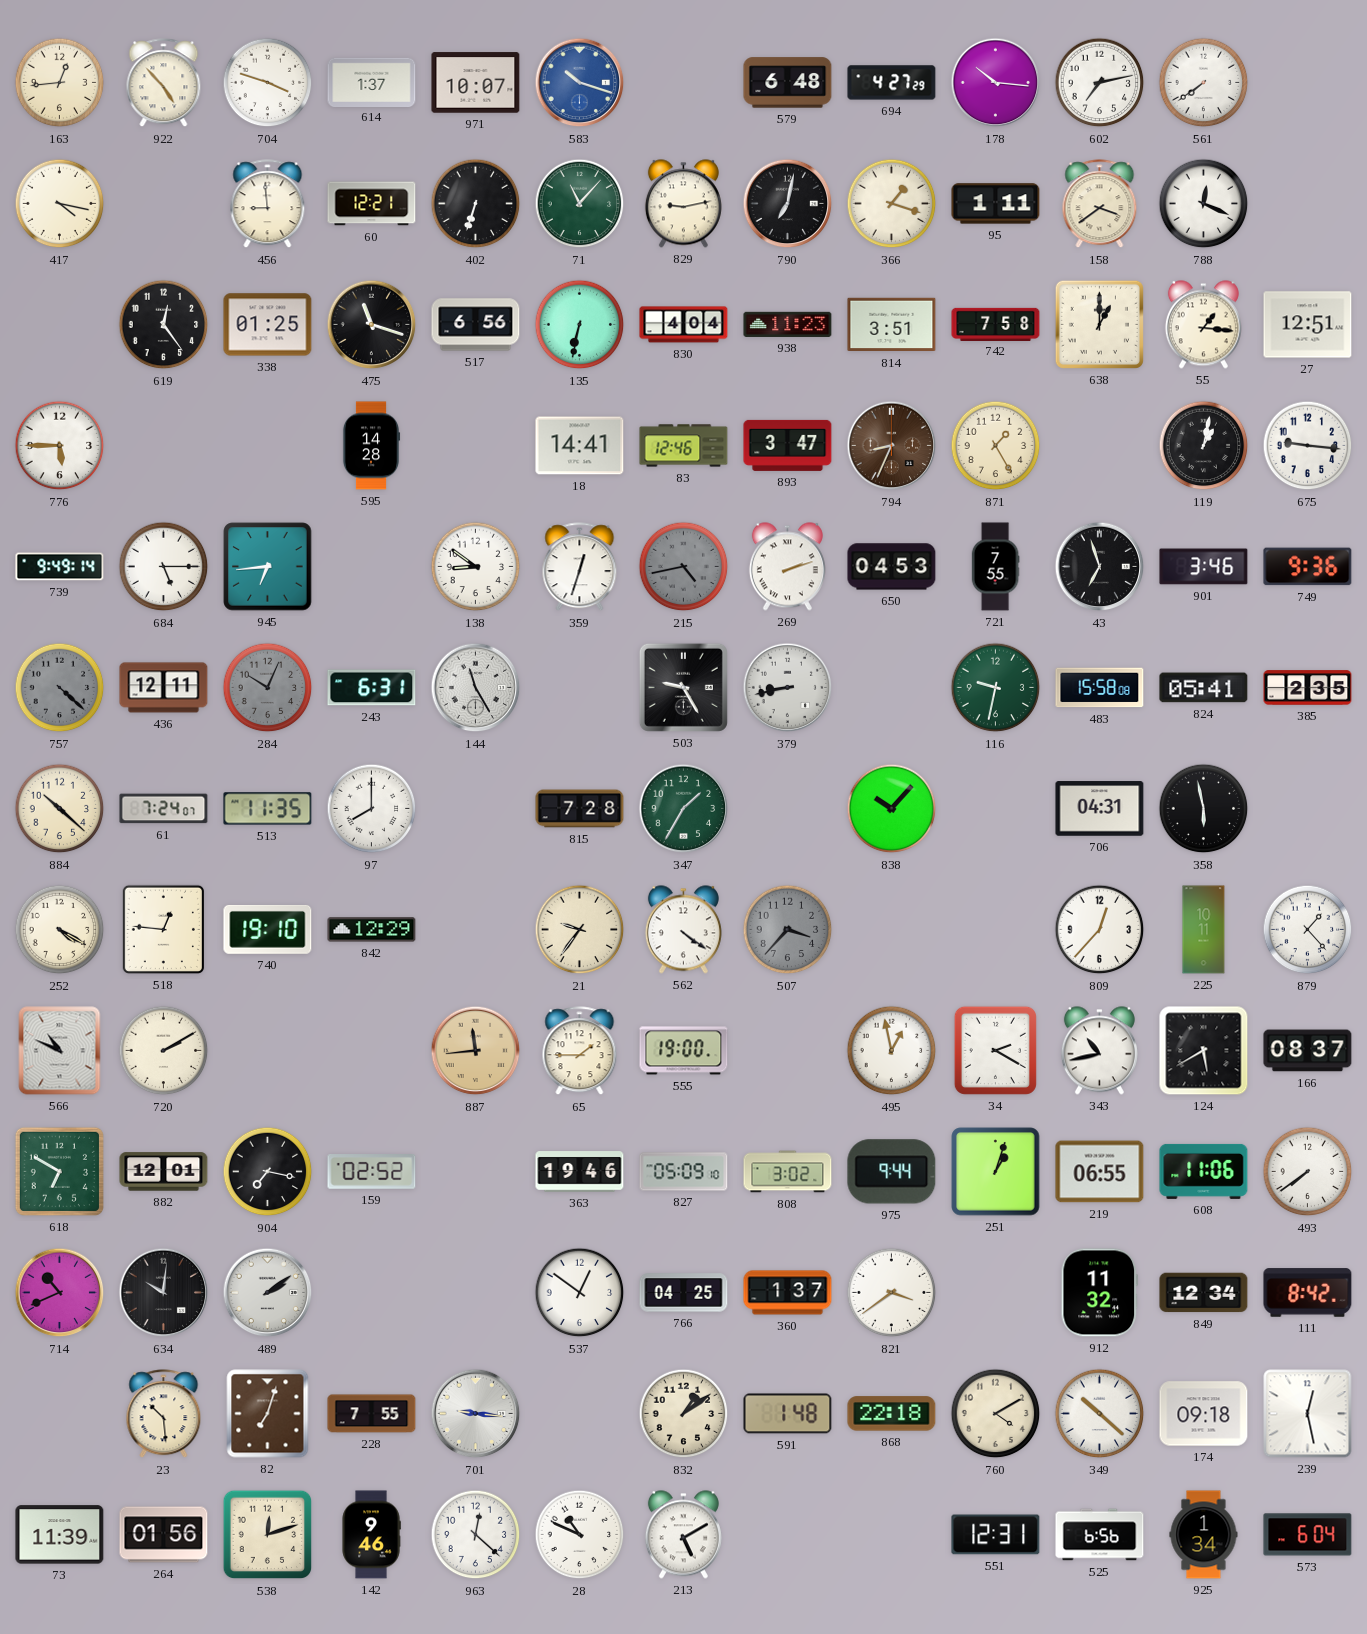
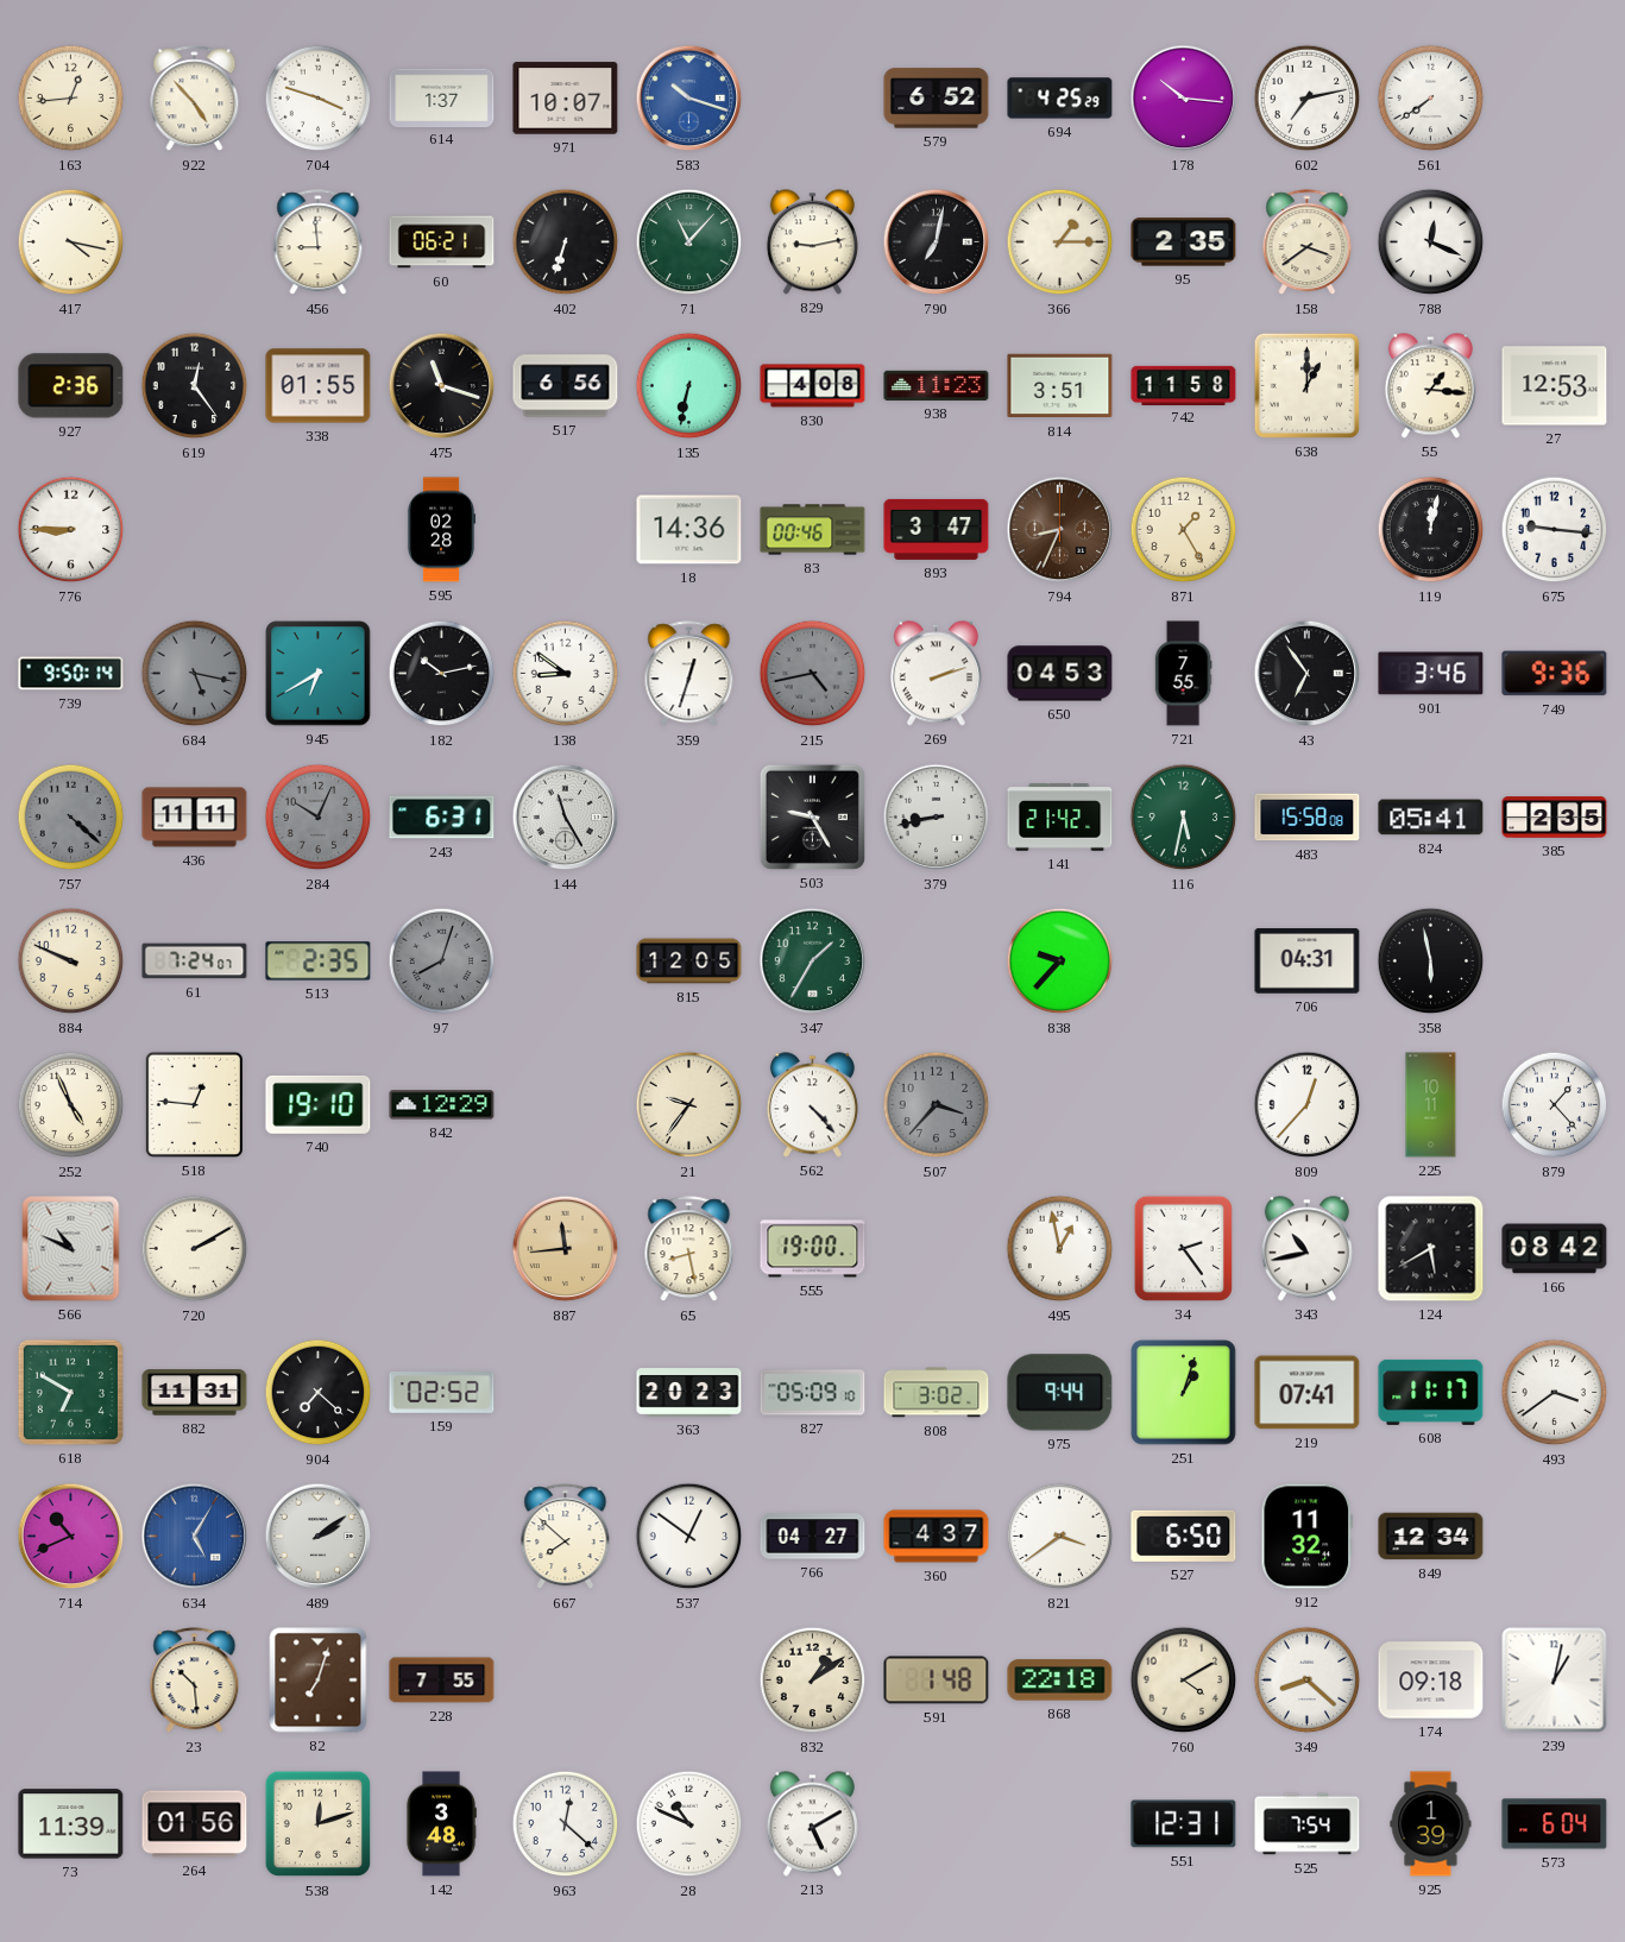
579: 6:48 -> 6:52
694: 4:27 -> 4:25
60: 12:21 -> 06:21
366: 1:18 -> 1:15
95: 1:11 -> 2:35
927: none -> 2:36
338: 01:25 -> 01:55
830: 4:04 -> 4:08
742: 7:58 -> 11:58
27: 12:51 -> 12:53
776: 5:45 -> 8:45
595: 14:28 -> 02:28
18: 14:41 -> 14:36
83: 12:46 -> 00:46
119: 1:02 -> 12:02
739: 9:49 -> 9:50
684: 5:15 -> 5:17
684 dial: white -> grey
945: 6:44 -> 6:40
182: none -> 10:13
43: 6:57 -> 6:54
436: 12:11 -> 11:11
141: none -> 21:42
116: 9:32 -> 5:32
884: 10:22 -> 9:49
513: 11:35 -> 2:35
97: 8:00 -> 8:03
97 dial: white -> grey
815: 7:28 -> 12:05
838: 10:07 -> 9:37
252: 4:20 -> 4:56
562: 4:21 -> 4:23
65: 1:45 -> 8:28
34: 2:20 -> 2:24
166: 08:37 -> 08:42
882: 12:01 -> 11:31
904: 7:17 -> 7:22
363: 19:46 -> 20:23
219: 06:55 -> 07:41
608: 11:06 -> 11:17
493: 7:39 -> 3:39
634: 10:01 -> 5:05
634 dial: black -> blue
667: none -> 7:52
766: 04:25 -> 04:27
360: 1:37 -> 4:37
527: none -> 6:50
111: 8:42 -> none
701: 9:16 -> none
349: 10:22 -> 8:22
239: 12:28 -> 1:02
142: 9:46 -> 3:48
525: 6:56 -> 7:54
925: 1:34 -> 1:39
